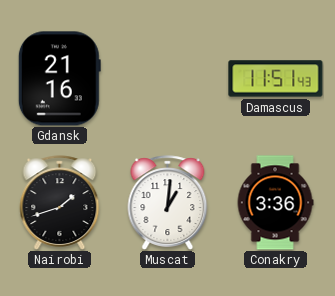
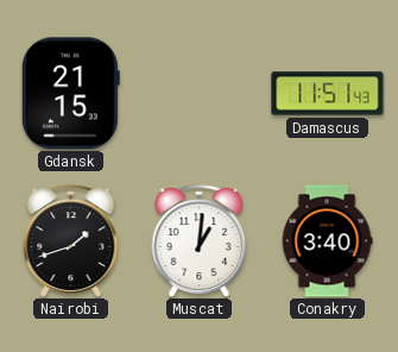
Gdansk: 21:16 -> 21:15
Conakry: 3:36 -> 3:40
